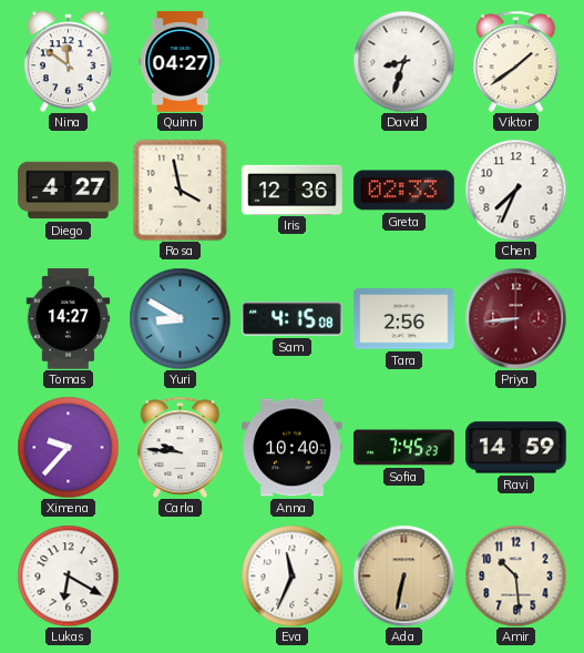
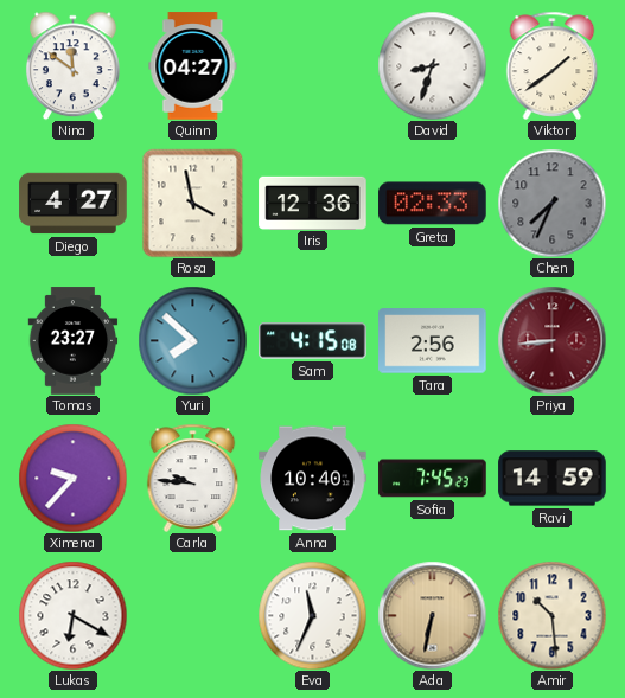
Chen dial: white -> grey
Tomas: 14:27 -> 23:27
Yuri: 8:50 -> 7:52
